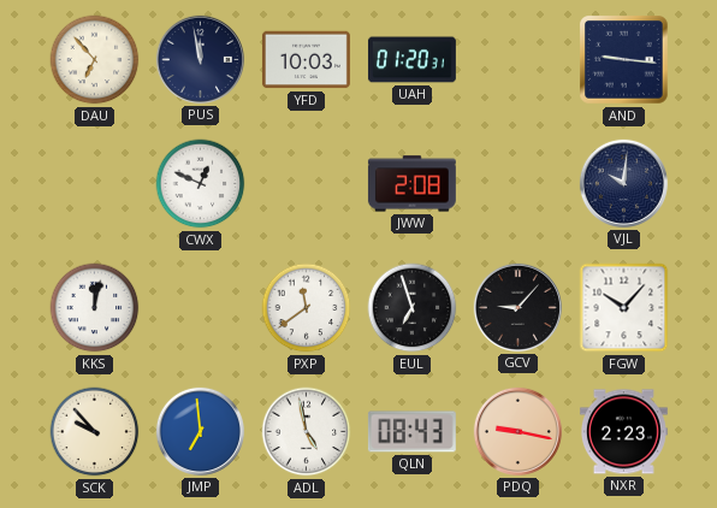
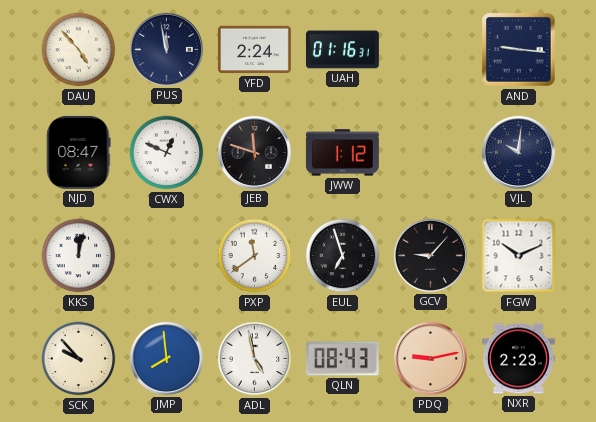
DAU: 6:53 -> 4:53
YFD: 10:03 -> 2:24
UAH: 01:20 -> 01:16
NJD: none -> 08:47
JEB: none -> 11:48
JWW: 2:08 -> 1:12
FGW: 10:07 -> 10:11
JMP: 6:59 -> 7:59
PDQ: 9:17 -> 9:13
